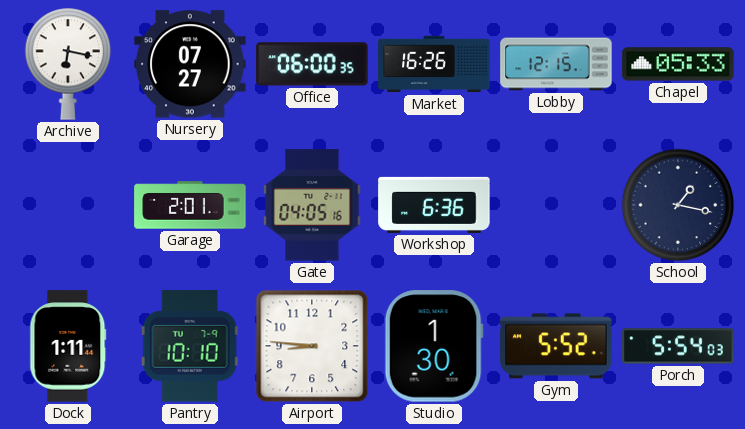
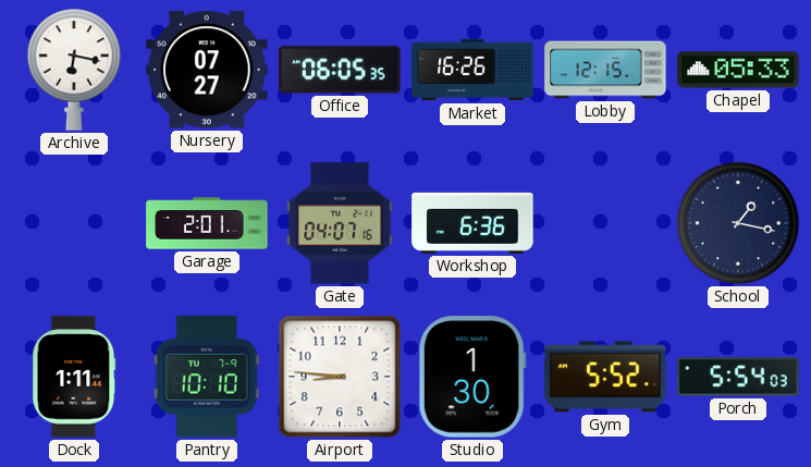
Office: 06:00 -> 06:05
Gate: 04:05 -> 04:07
